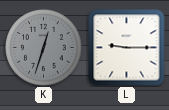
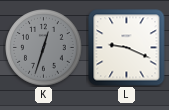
L: 9:15 -> 9:19
